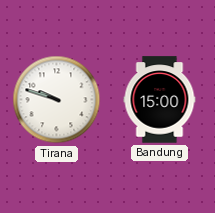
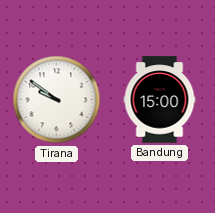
Tirana: 9:48 -> 9:51
